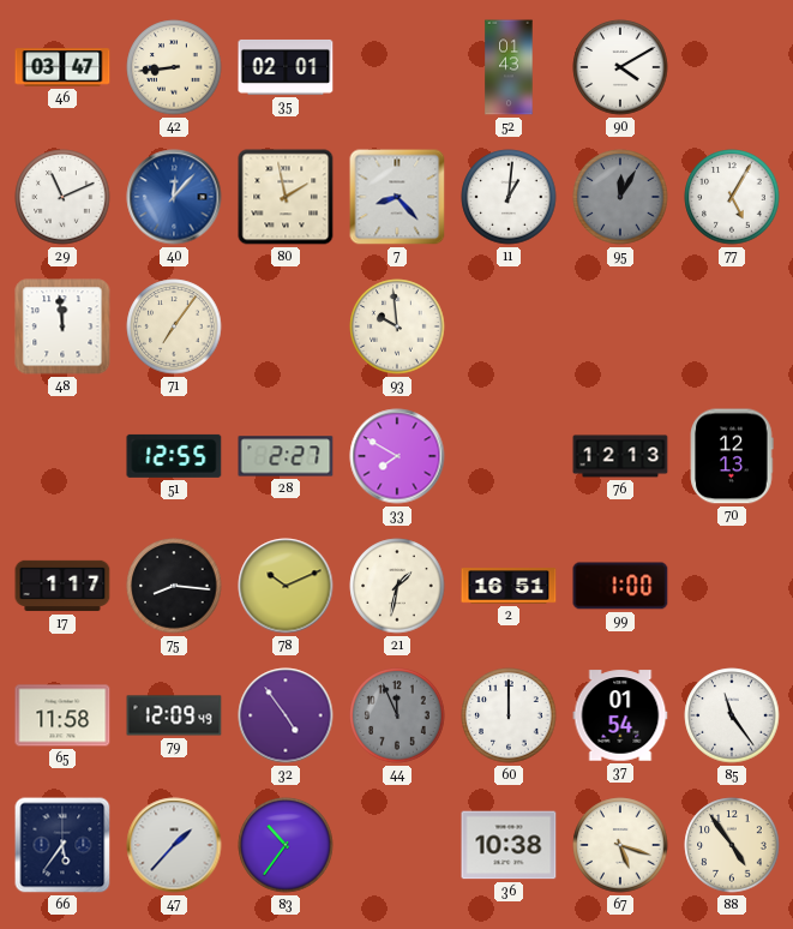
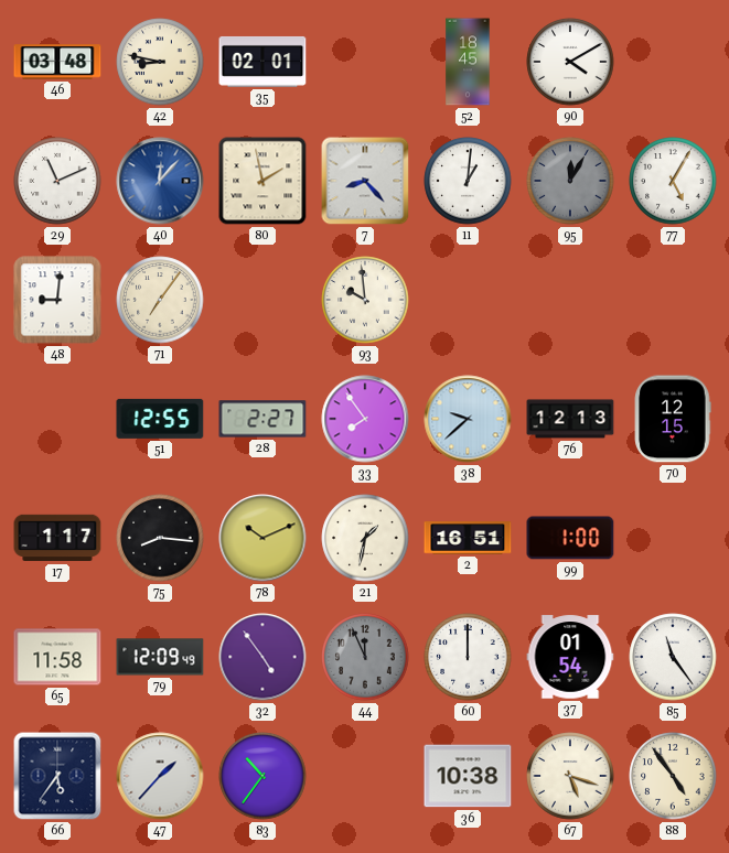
46: 03:47 -> 03:48
42: 8:44 -> 8:47
52: 01:43 -> 18:45
48: 11:59 -> 9:01
33: 7:50 -> 7:54
38: none -> 9:38
70: 12:13 -> 12:15
